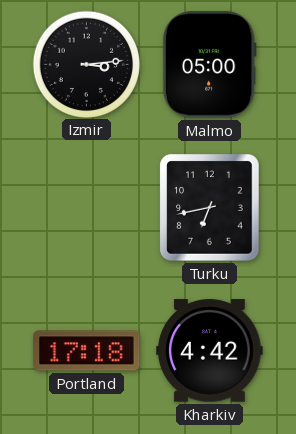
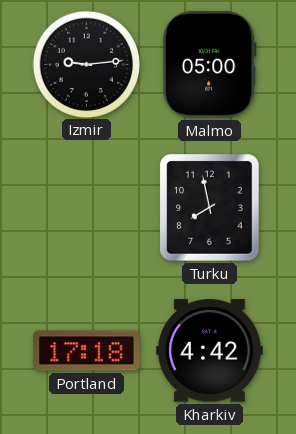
Izmir: 3:14 -> 9:14
Turku: 6:43 -> 7:58
